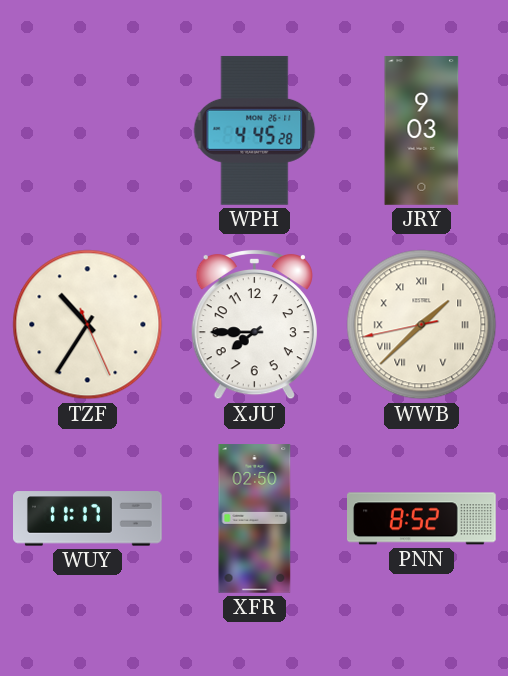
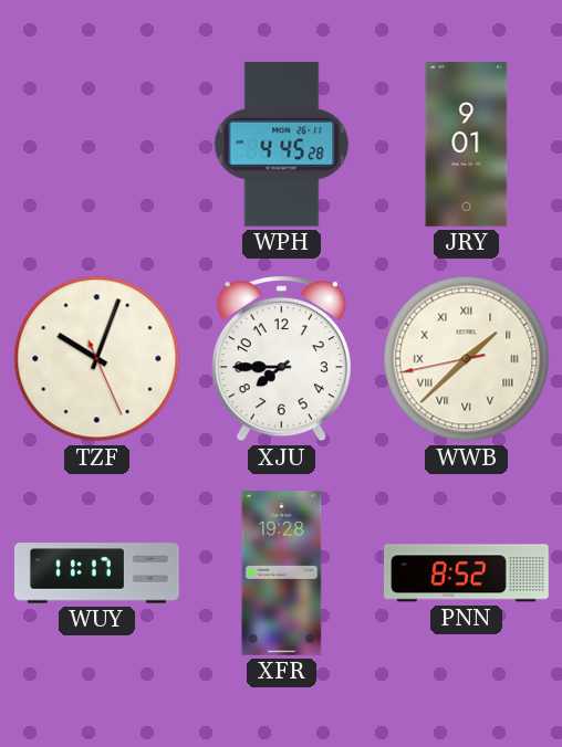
JRY: 9:03 -> 9:01
TZF: 10:35 -> 10:03
XFR: 02:50 -> 19:28
